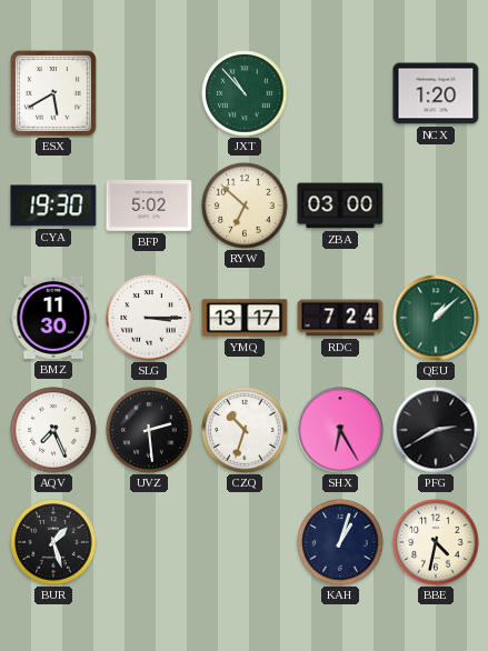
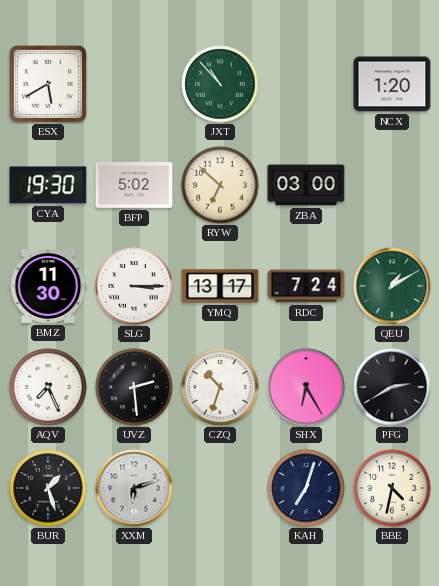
QEU: 1:08 -> 1:10
XXM: none -> 6:12
KAH: 1:03 -> 7:03
